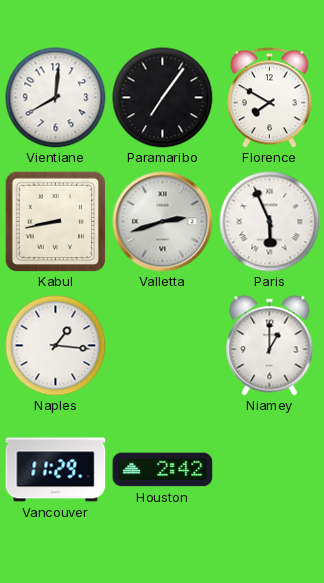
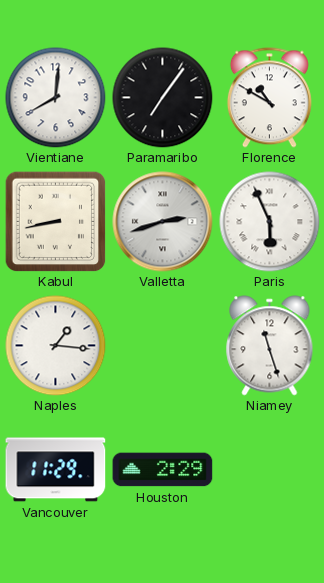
Florence: 7:50 -> 10:50
Niamey: 1:00 -> 11:27
Houston: 2:42 -> 2:29
